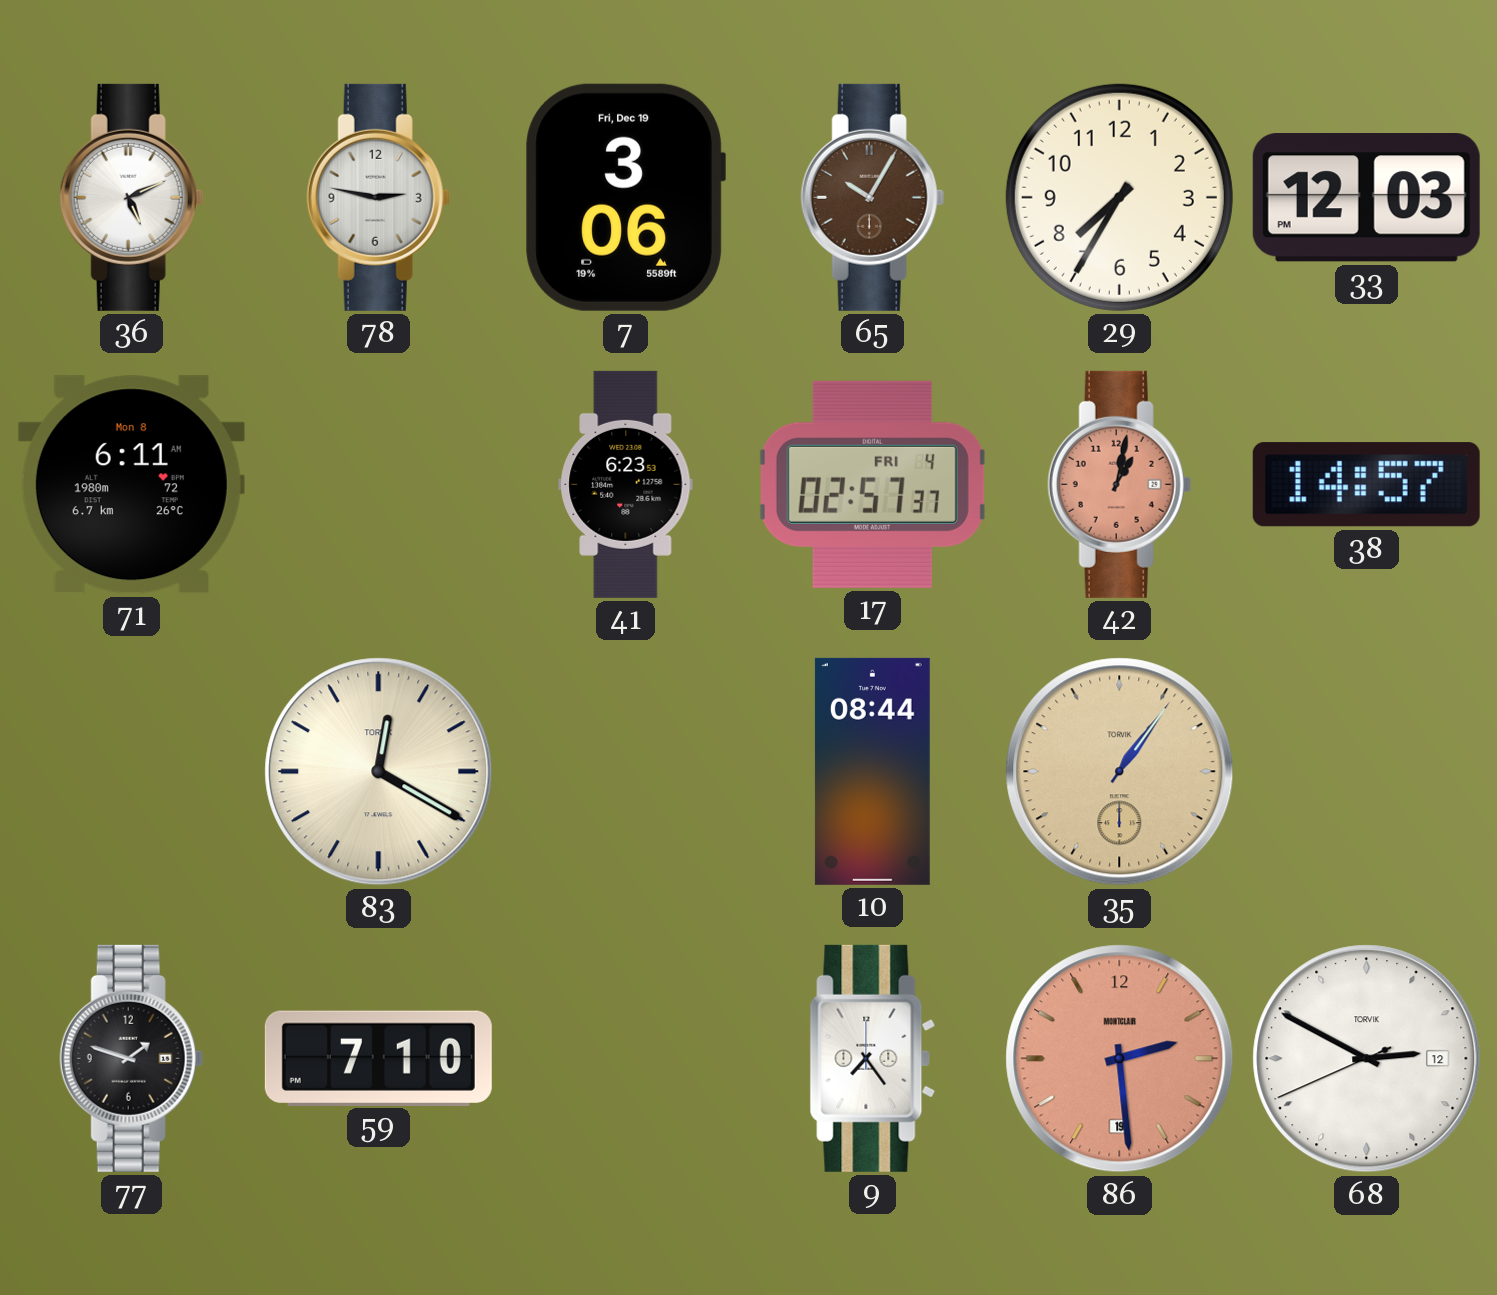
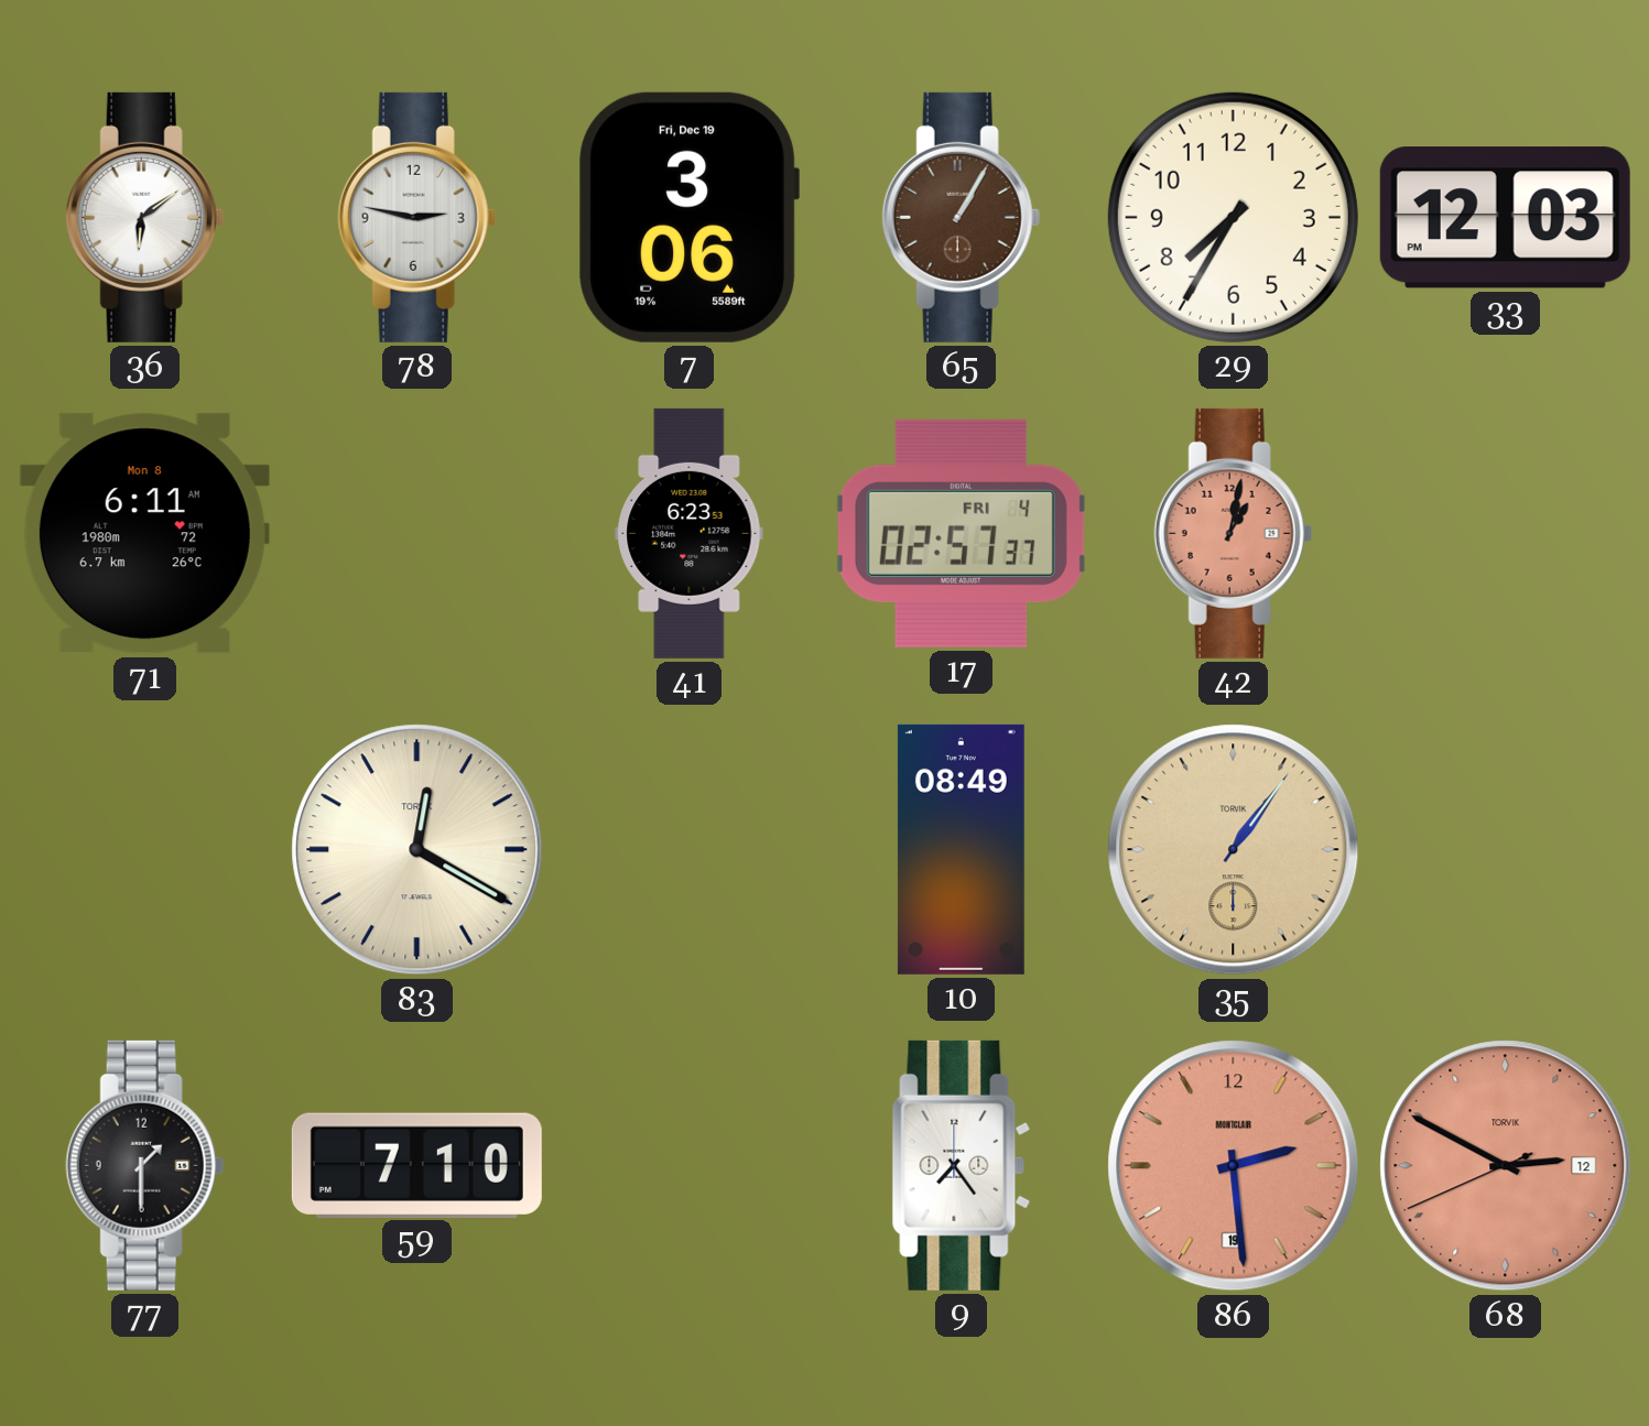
36: 5:11 -> 6:09
65: 10:05 -> 1:05
38: 14:57 -> none
10: 08:44 -> 08:49
77: 1:48 -> 1:30
68 dial: white -> salmon
